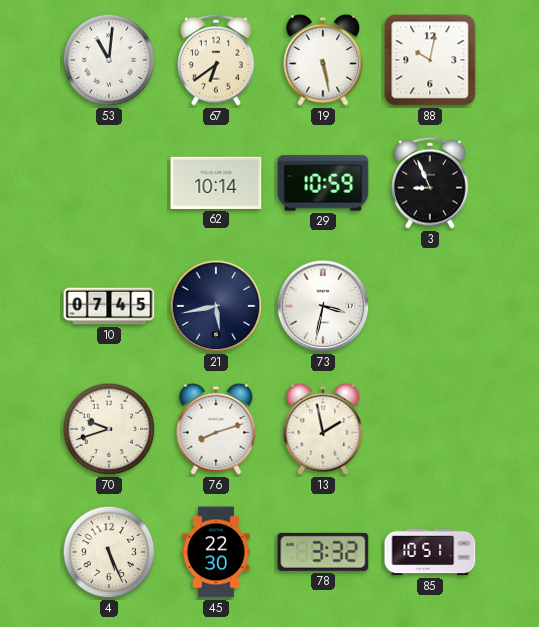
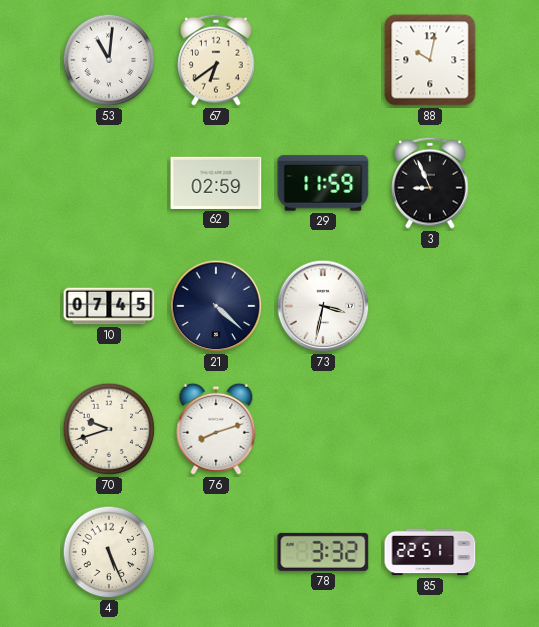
19: 5:28 -> none
62: 10:14 -> 02:59
29: 10:59 -> 11:59
21: 5:43 -> 4:22
13: 1:58 -> none
45: 22:30 -> none
85: 10:51 -> 22:51
